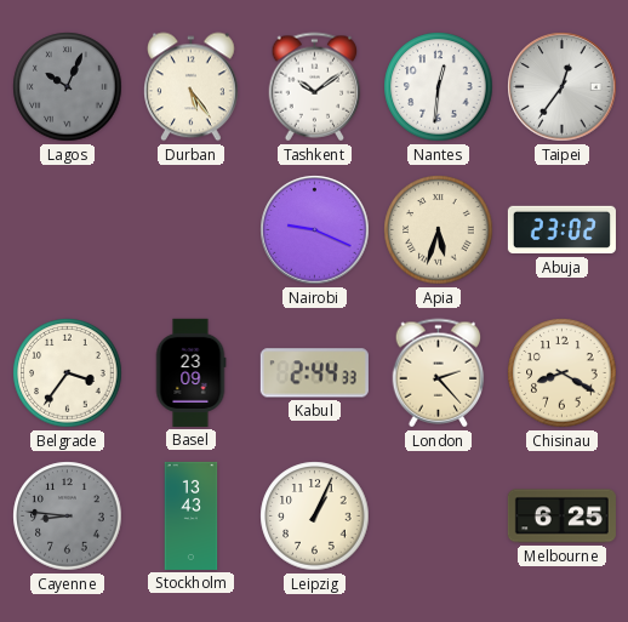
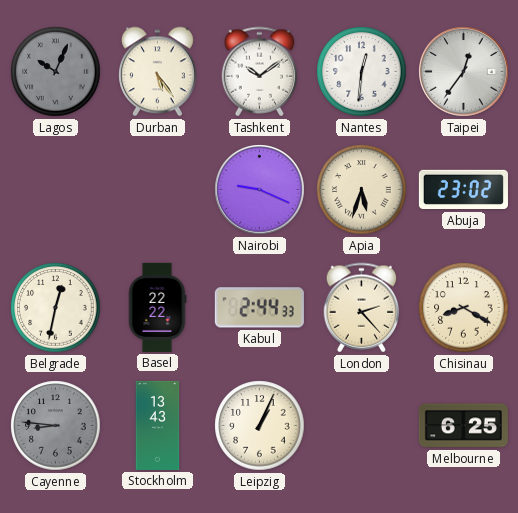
Belgrade: 3:36 -> 12:32
Basel: 23:09 -> 22:22
